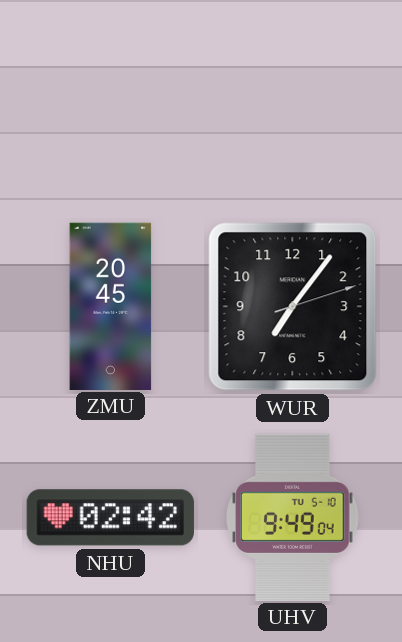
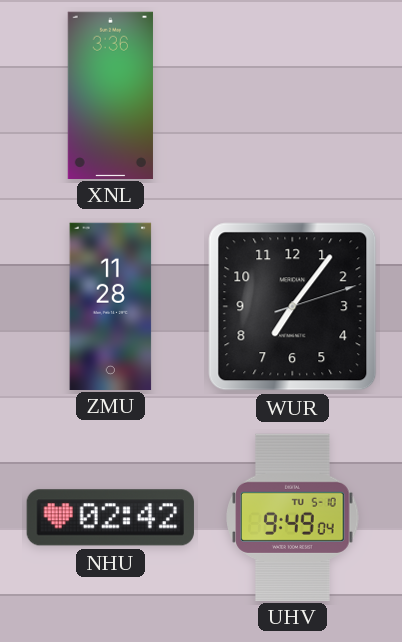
XNL: none -> 3:36
ZMU: 20:45 -> 11:28
